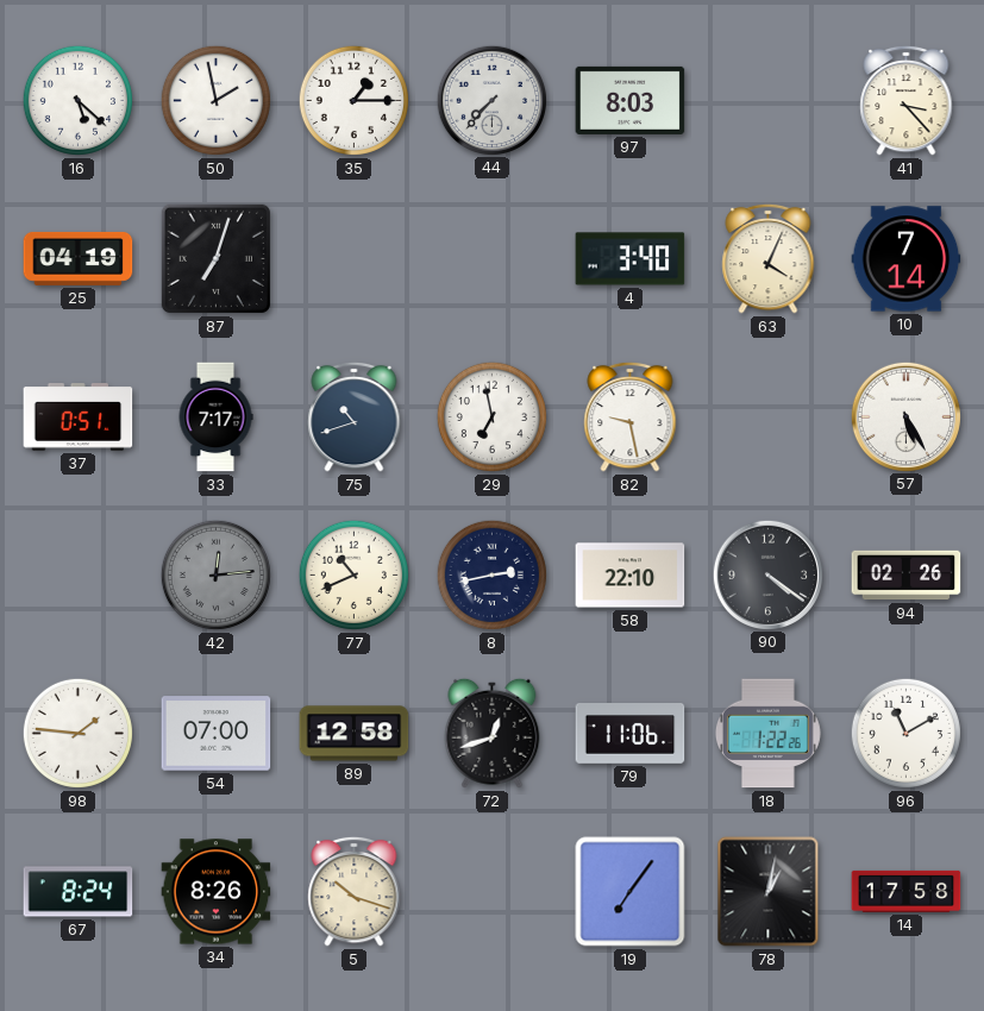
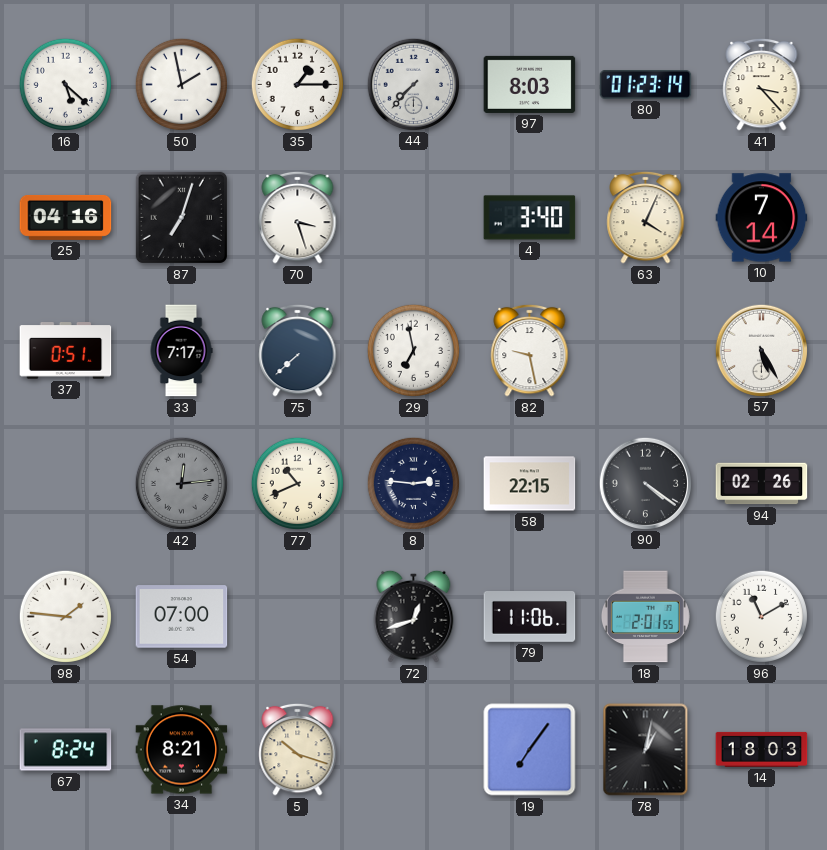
80: none -> 01:23
25: 04:19 -> 04:16
70: none -> 3:27
75: 10:42 -> 7:38
8: 2:43 -> 2:46
58: 22:10 -> 22:15
89: 12:58 -> none
18: 1:22 -> 2:01
34: 8:26 -> 8:21
14: 17:58 -> 18:03
